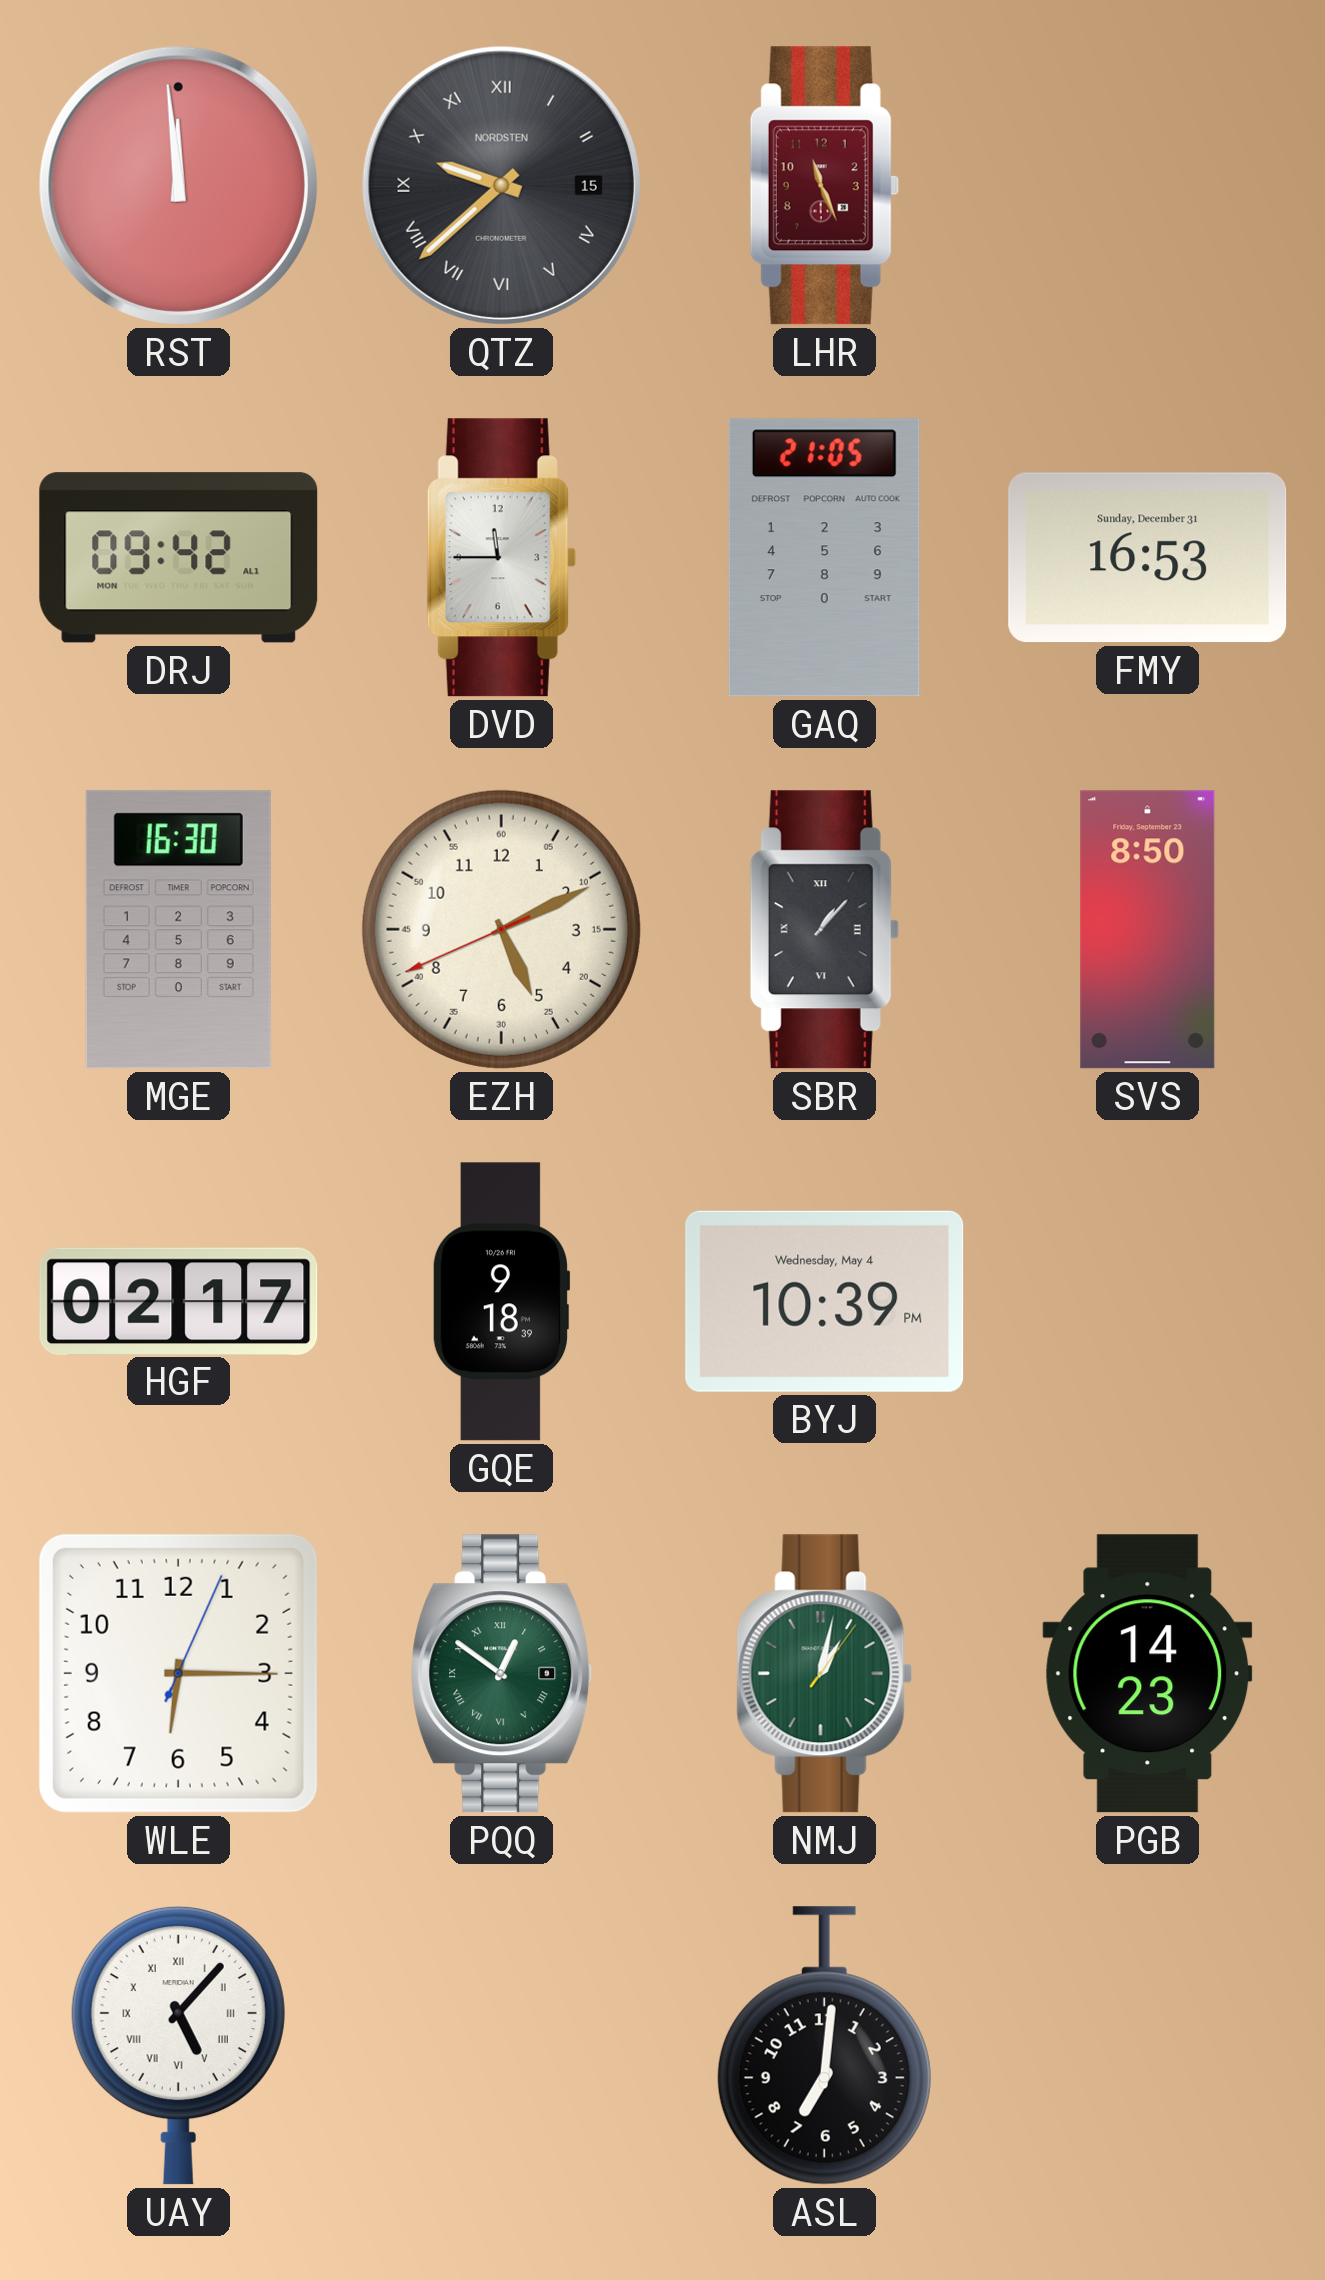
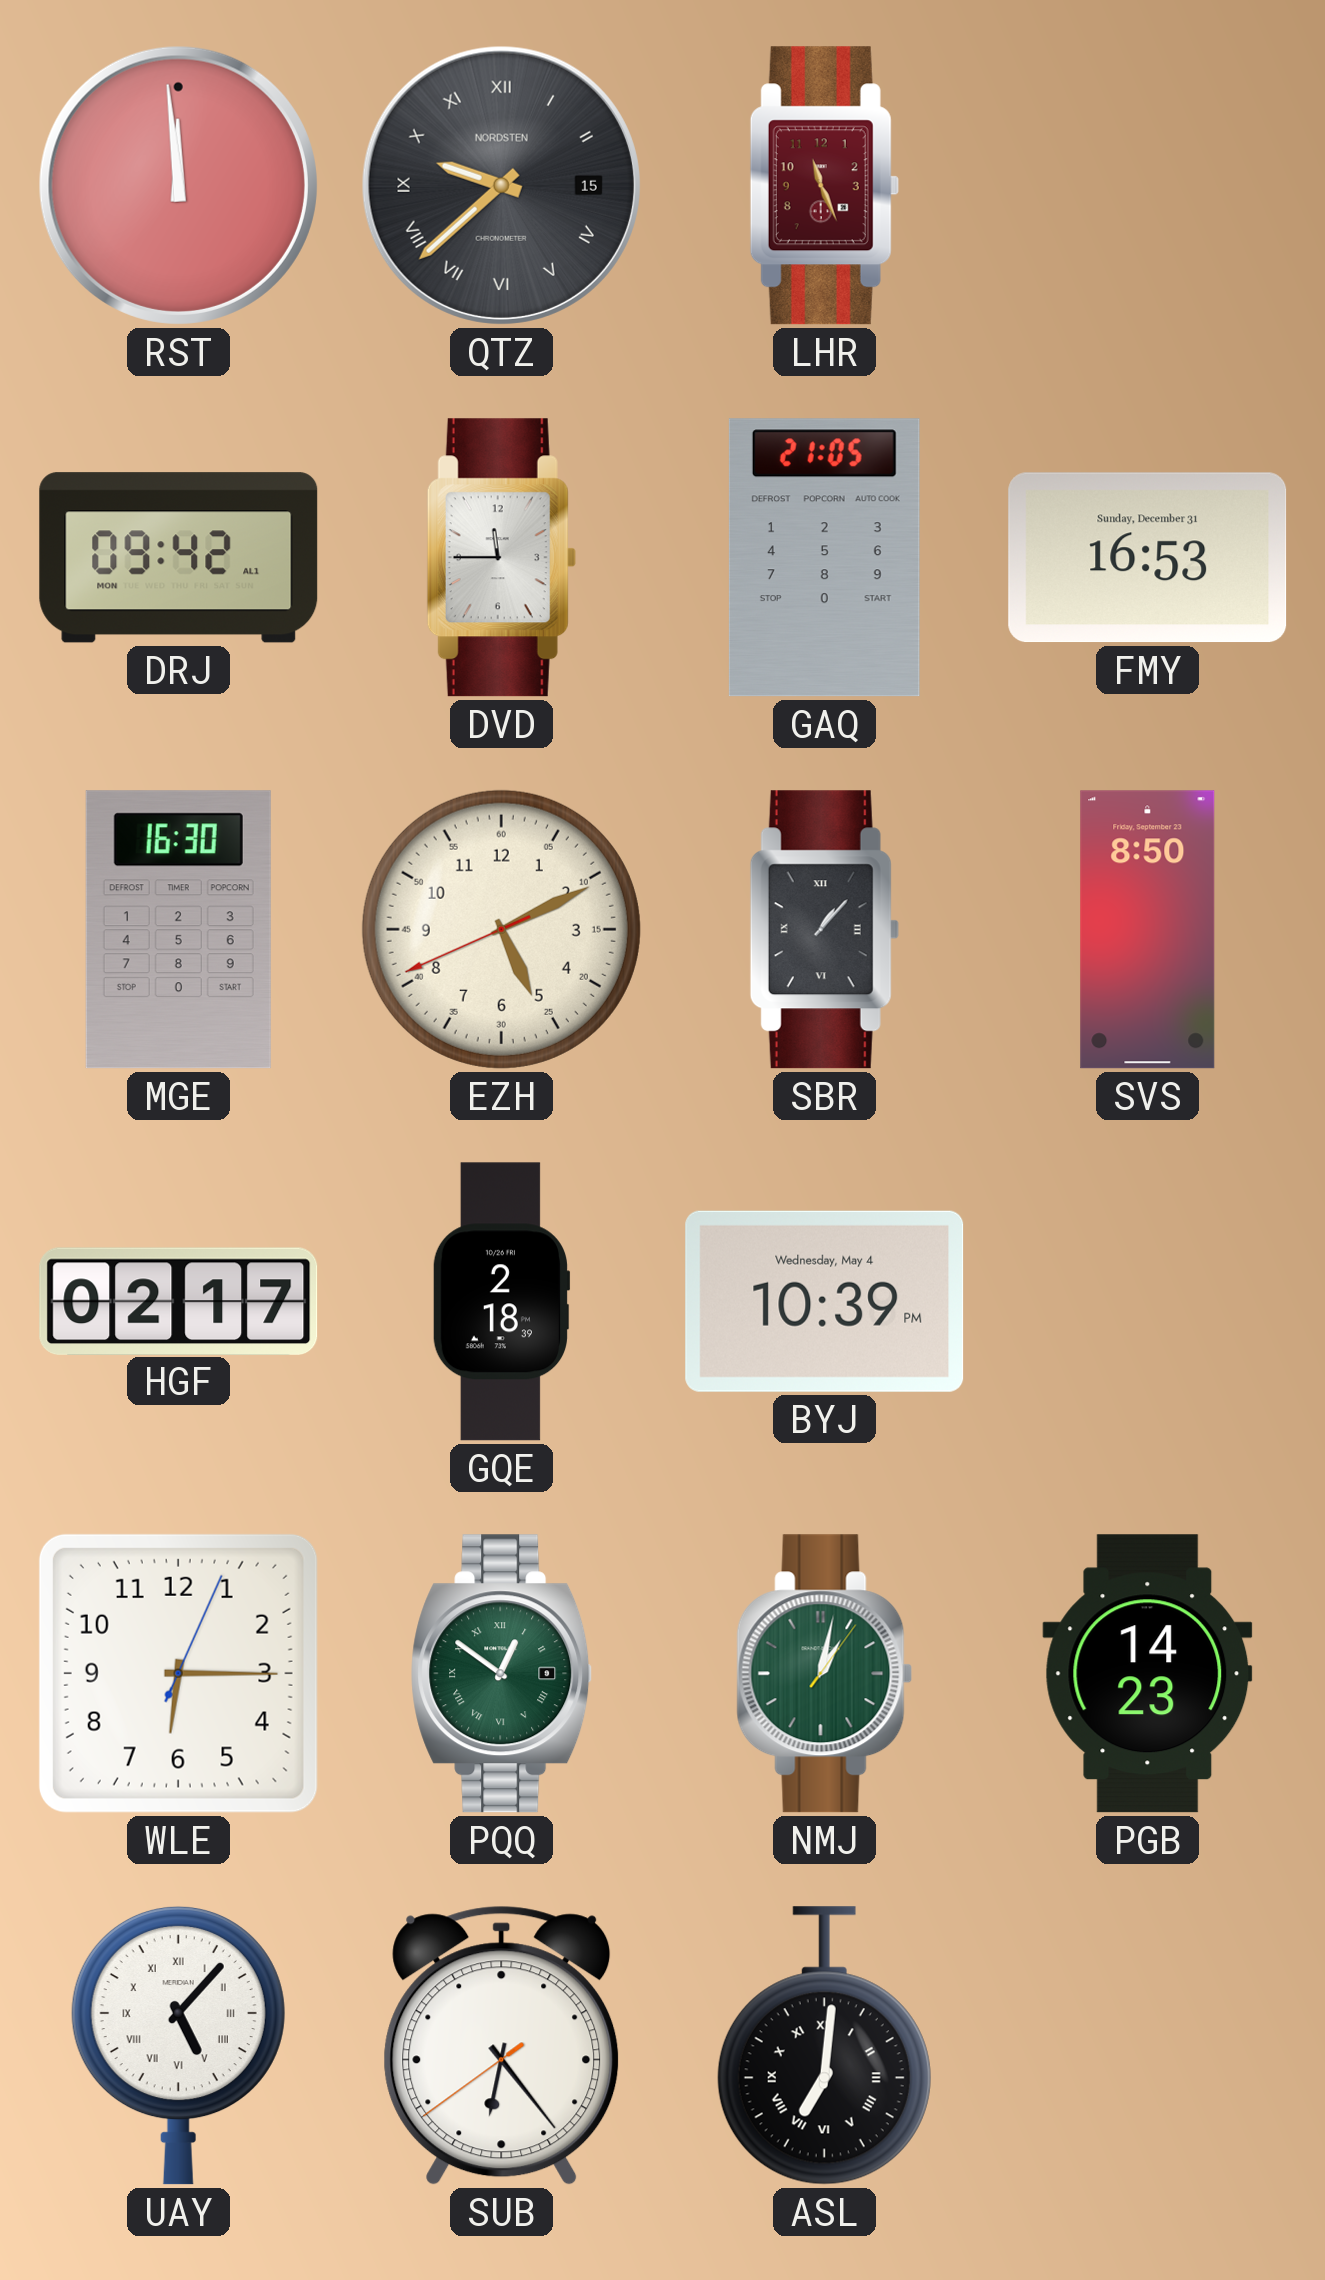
GQE: 9:18 -> 2:18
SUB: none -> 6:23
ASL numerals: Arabic -> Roman
